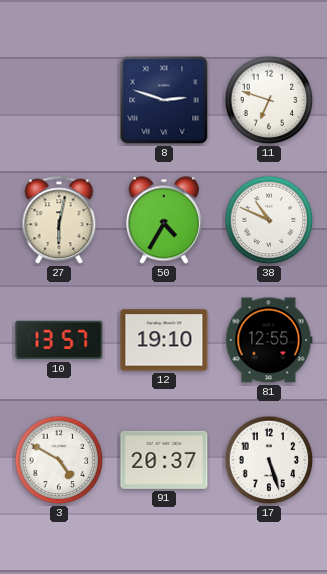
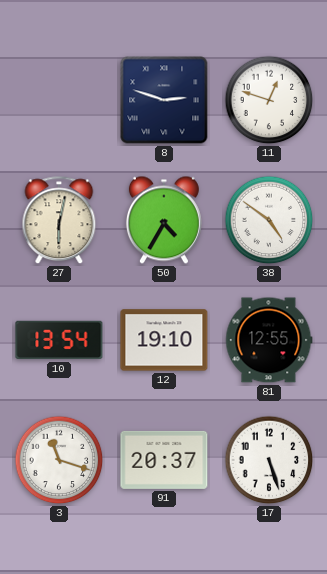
11: 6:48 -> 12:48
38: 10:49 -> 4:51
10: 13:57 -> 13:54
3: 4:50 -> 11:18
